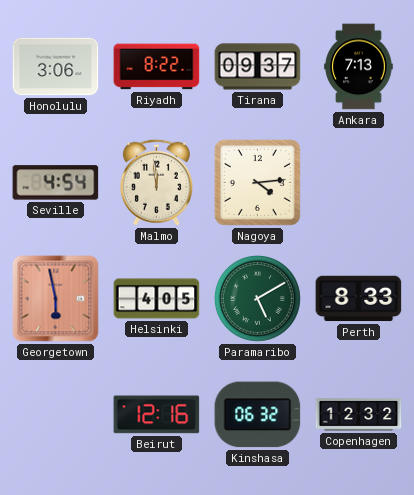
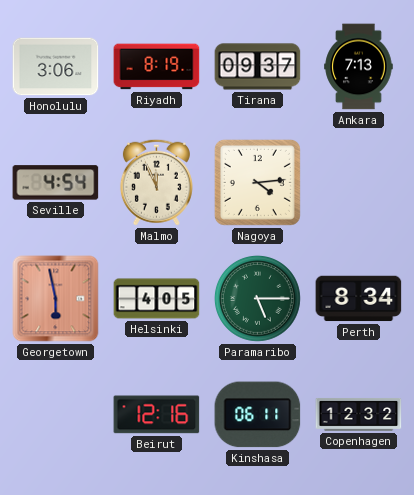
Riyadh: 8:22 -> 8:19
Malmo: 11:59 -> 11:56
Paramaribo: 5:10 -> 5:15
Perth: 8:33 -> 8:34
Kinshasa: 06:32 -> 06:11
